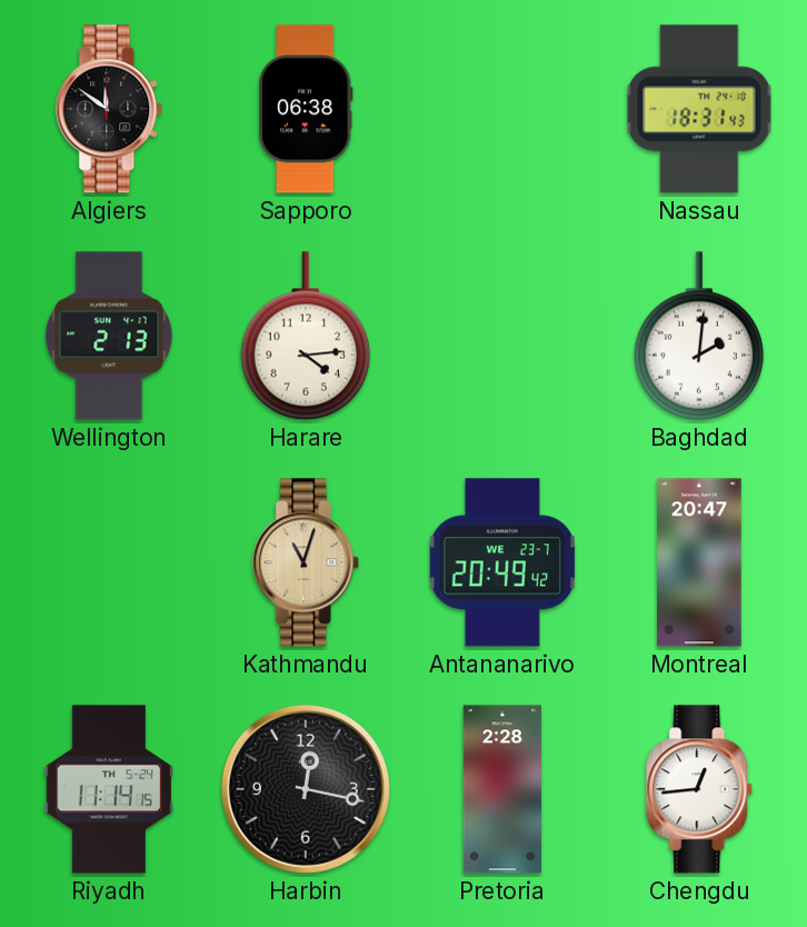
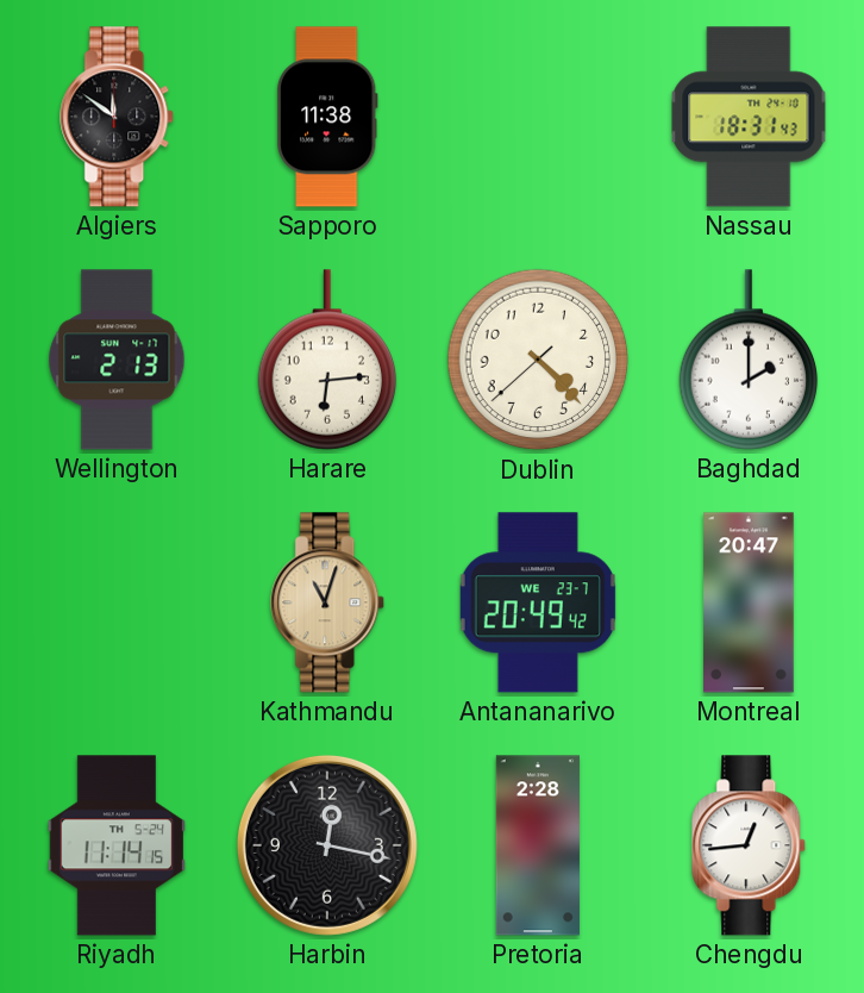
Sapporo: 06:38 -> 11:38
Harare: 4:14 -> 6:14
Dublin: none -> 4:22
Baghdad: 2:01 -> 2:00
